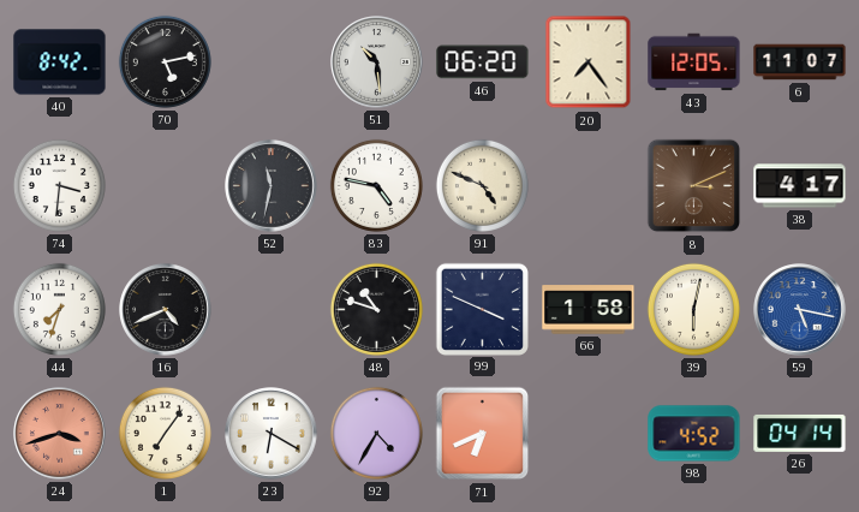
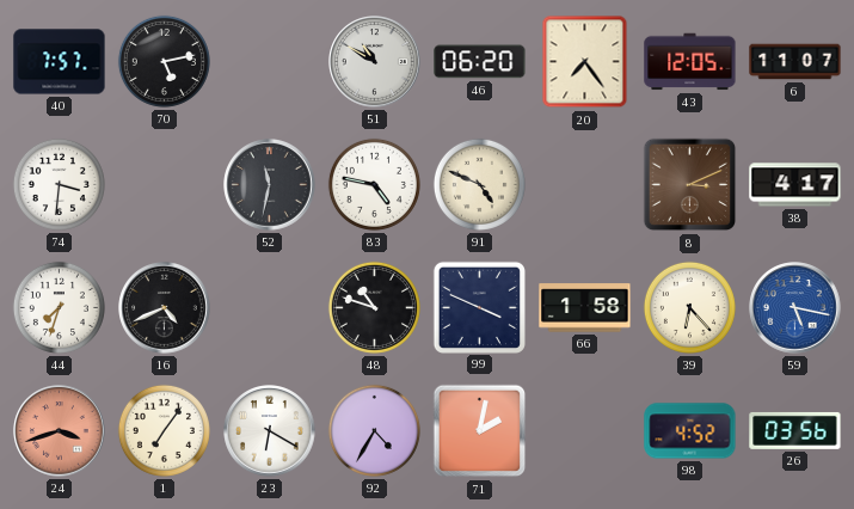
40: 8:42 -> 7:57
51: 10:29 -> 10:50
39: 6:02 -> 6:23
71: 6:41 -> 2:02
26: 04:14 -> 03:56
